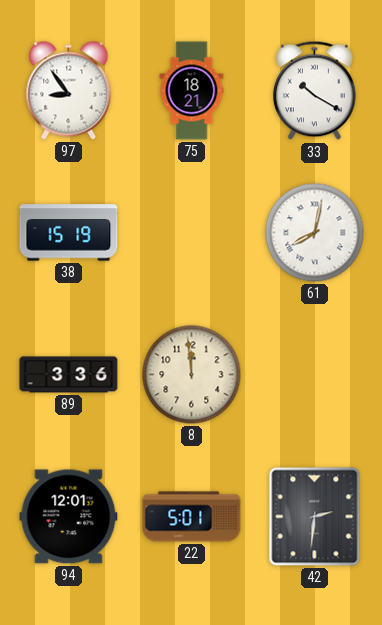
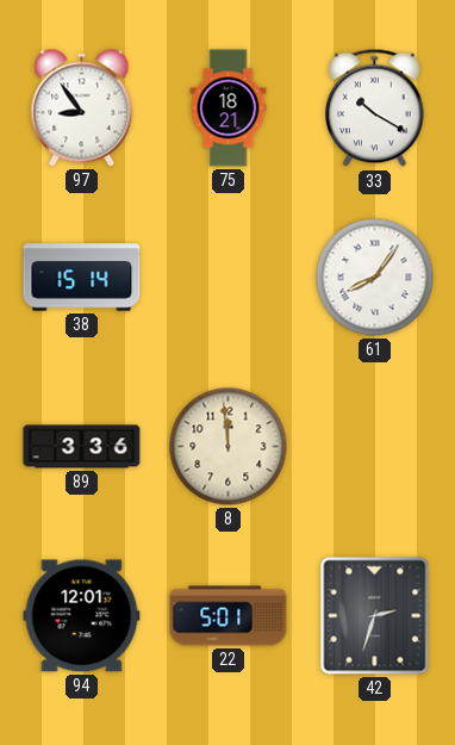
38: 15:19 -> 15:14
61: 8:02 -> 8:06
42: 2:31 -> 2:33
